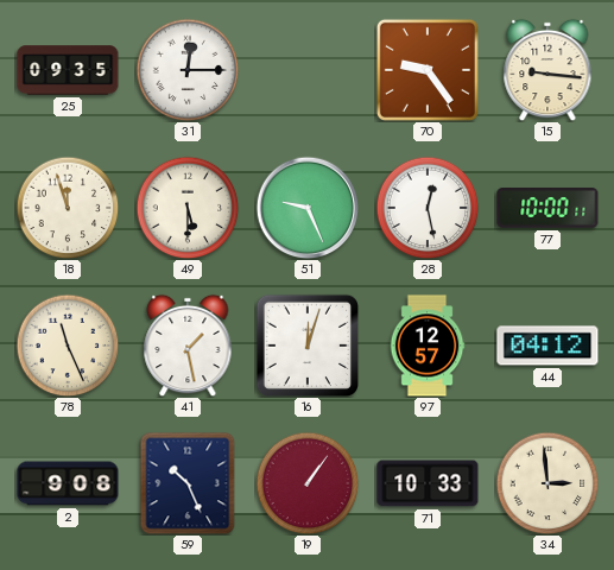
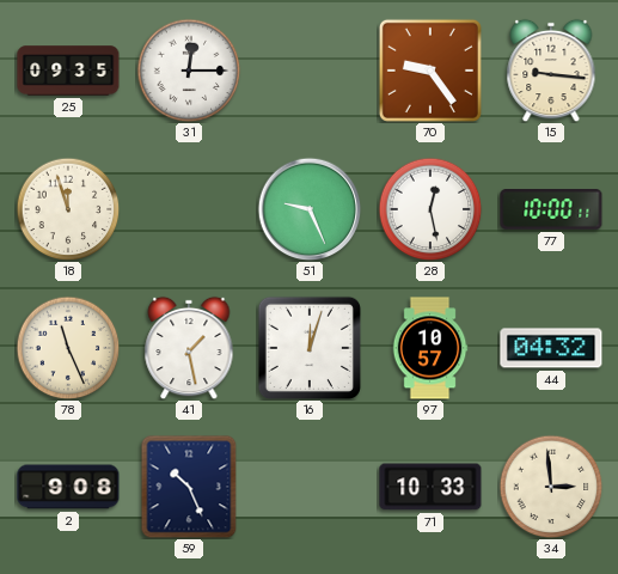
49: 5:30 -> none
97: 12:57 -> 10:57
44: 04:12 -> 04:32
19: 1:06 -> none
